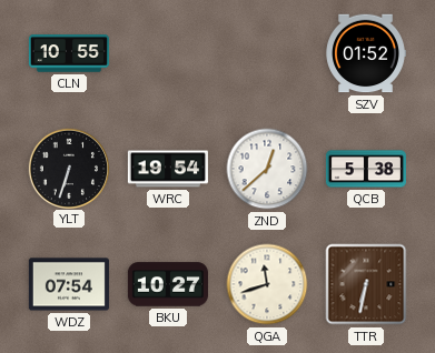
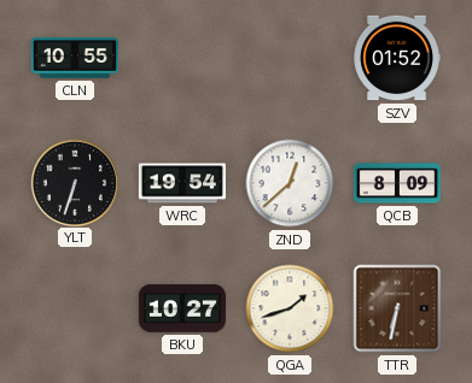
QCB: 5:38 -> 8:09
WDZ: 07:54 -> none
QGA: 11:42 -> 1:42
